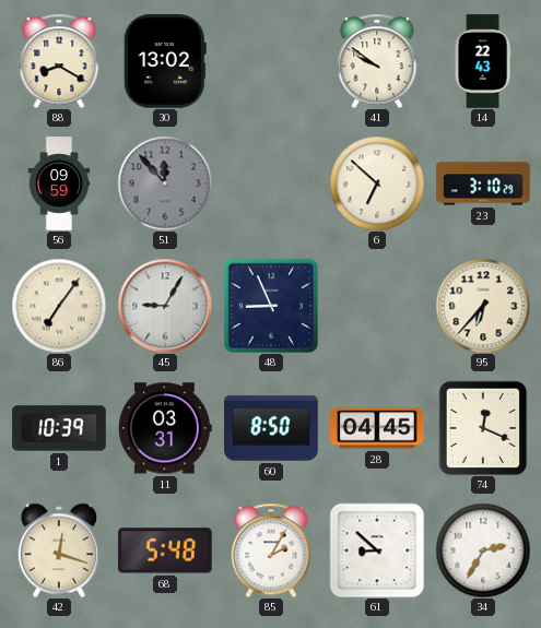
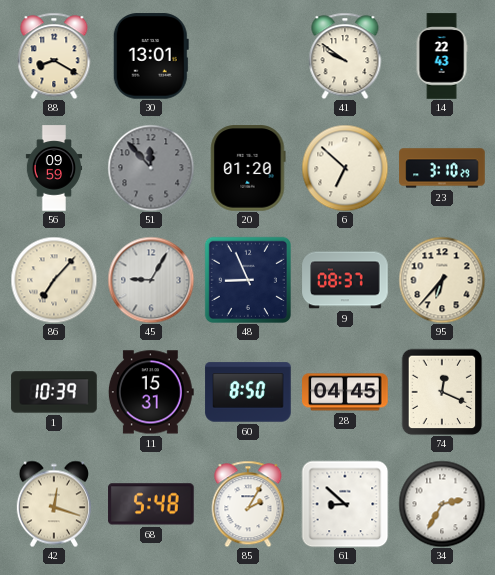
30: 13:02 -> 13:01
20: none -> 01:20
86: 7:06 -> 7:07
9: none -> 08:37
11: 03:31 -> 15:31
